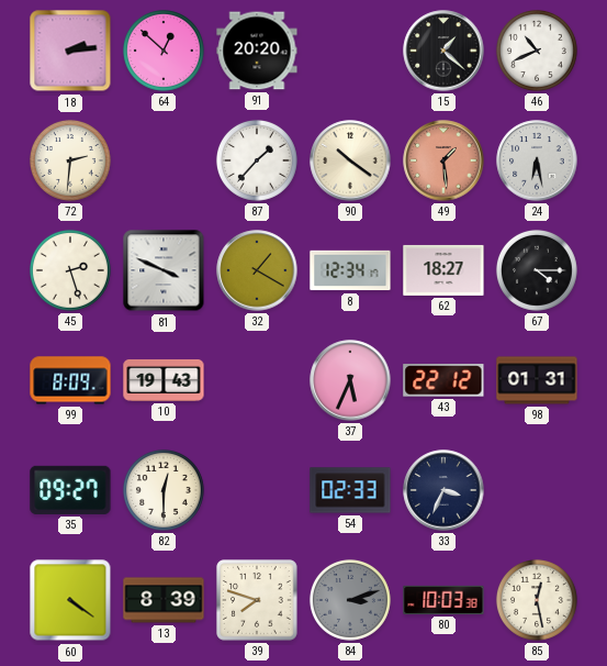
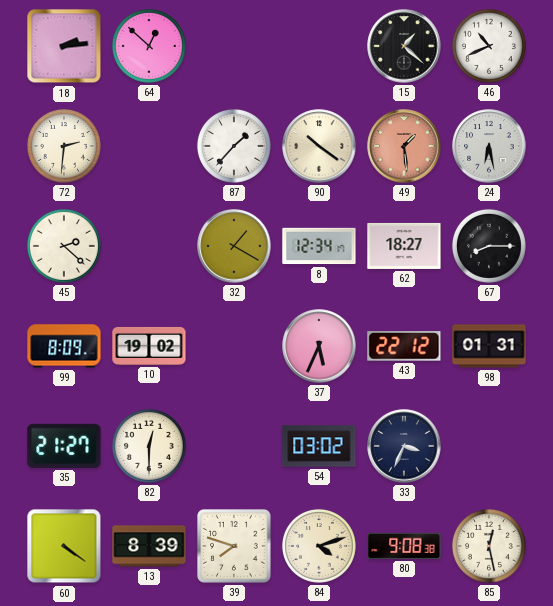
91: 20:20 -> none
45: 2:27 -> 2:22
81: 3:49 -> none
67: 4:15 -> 8:15
10: 19:43 -> 19:02
35: 09:27 -> 21:27
54: 02:33 -> 03:02
84: 3:12 -> 4:12
84 dial: grey -> cream
80: 10:03 -> 9:08
